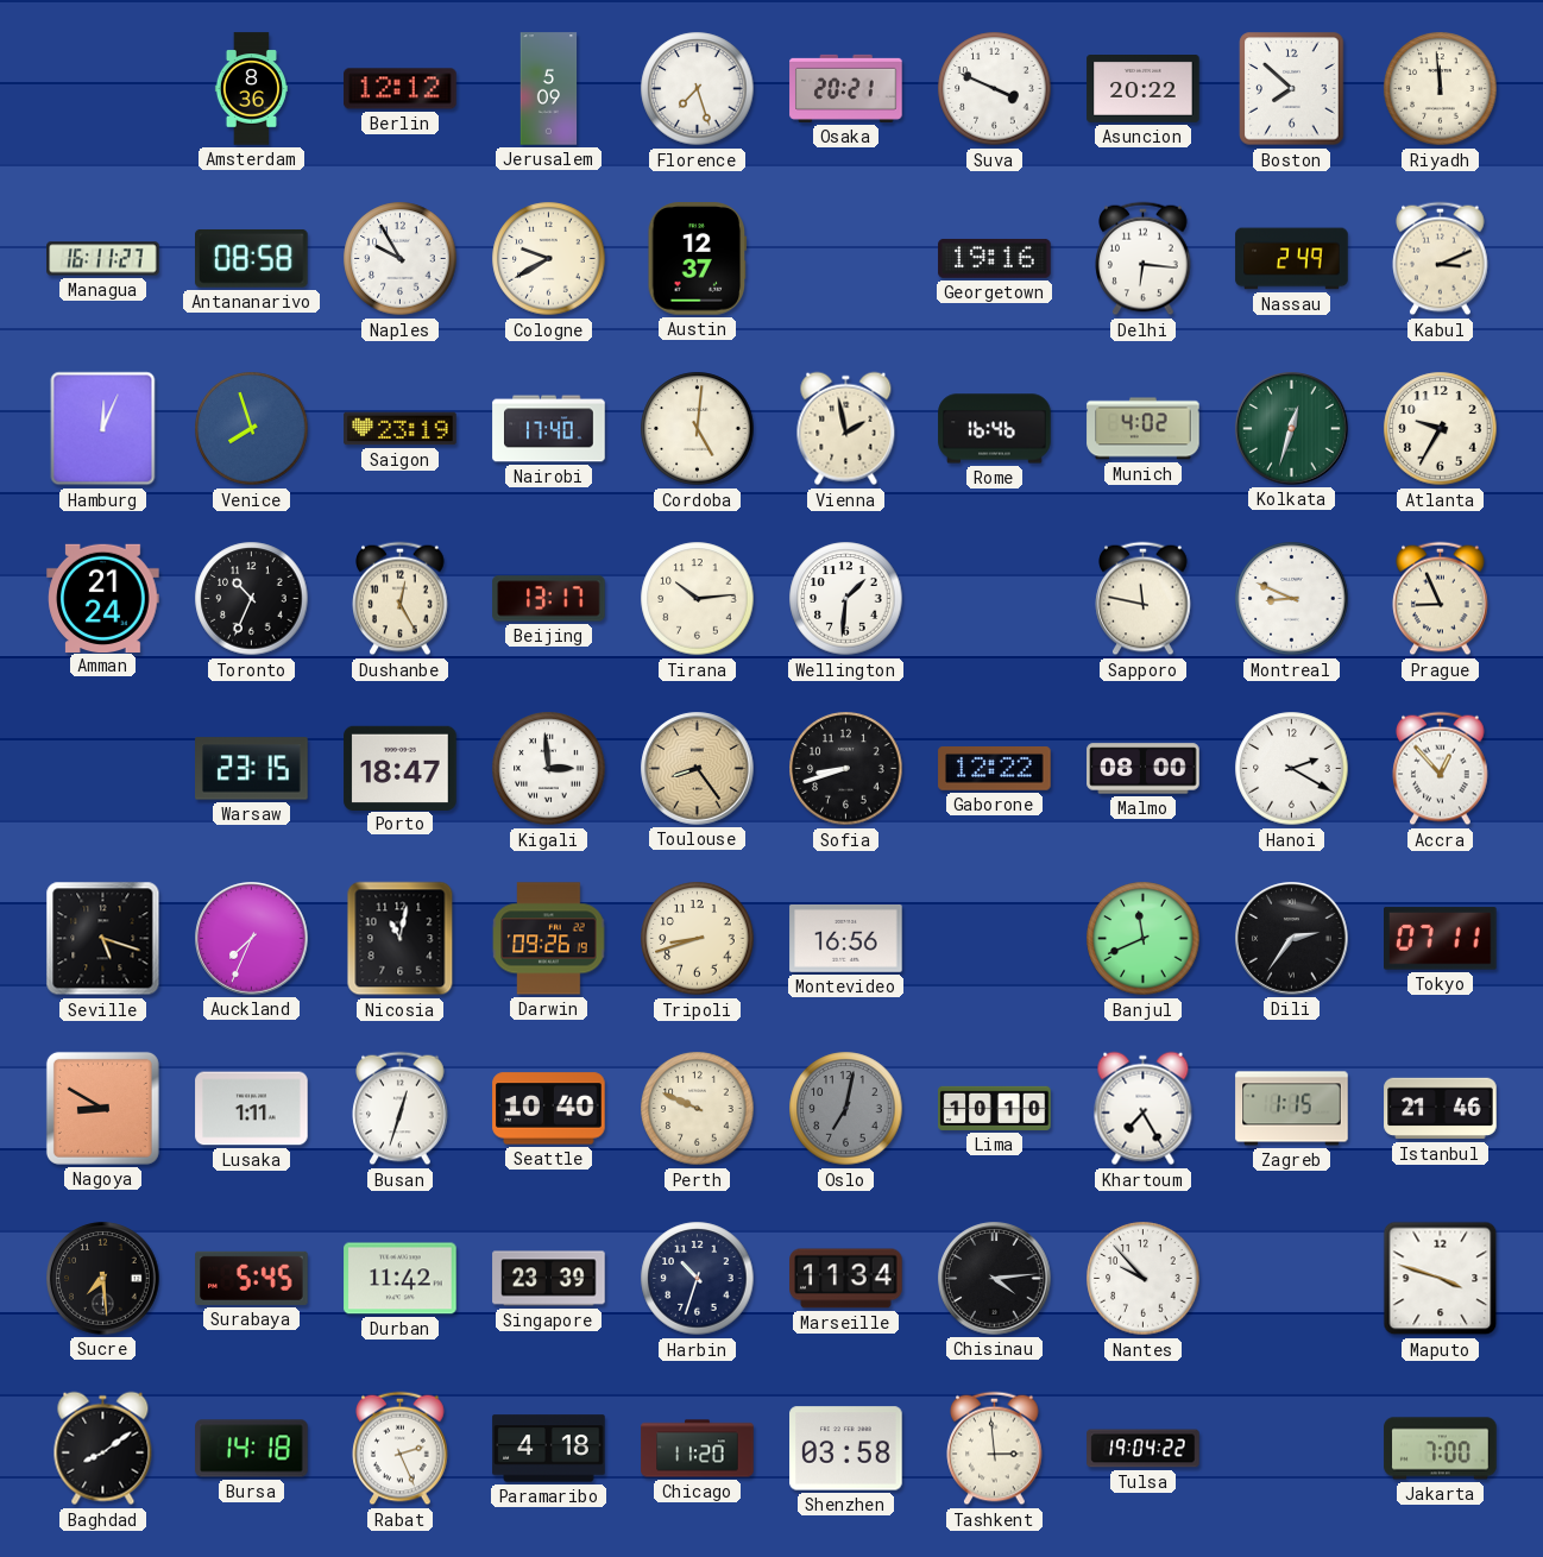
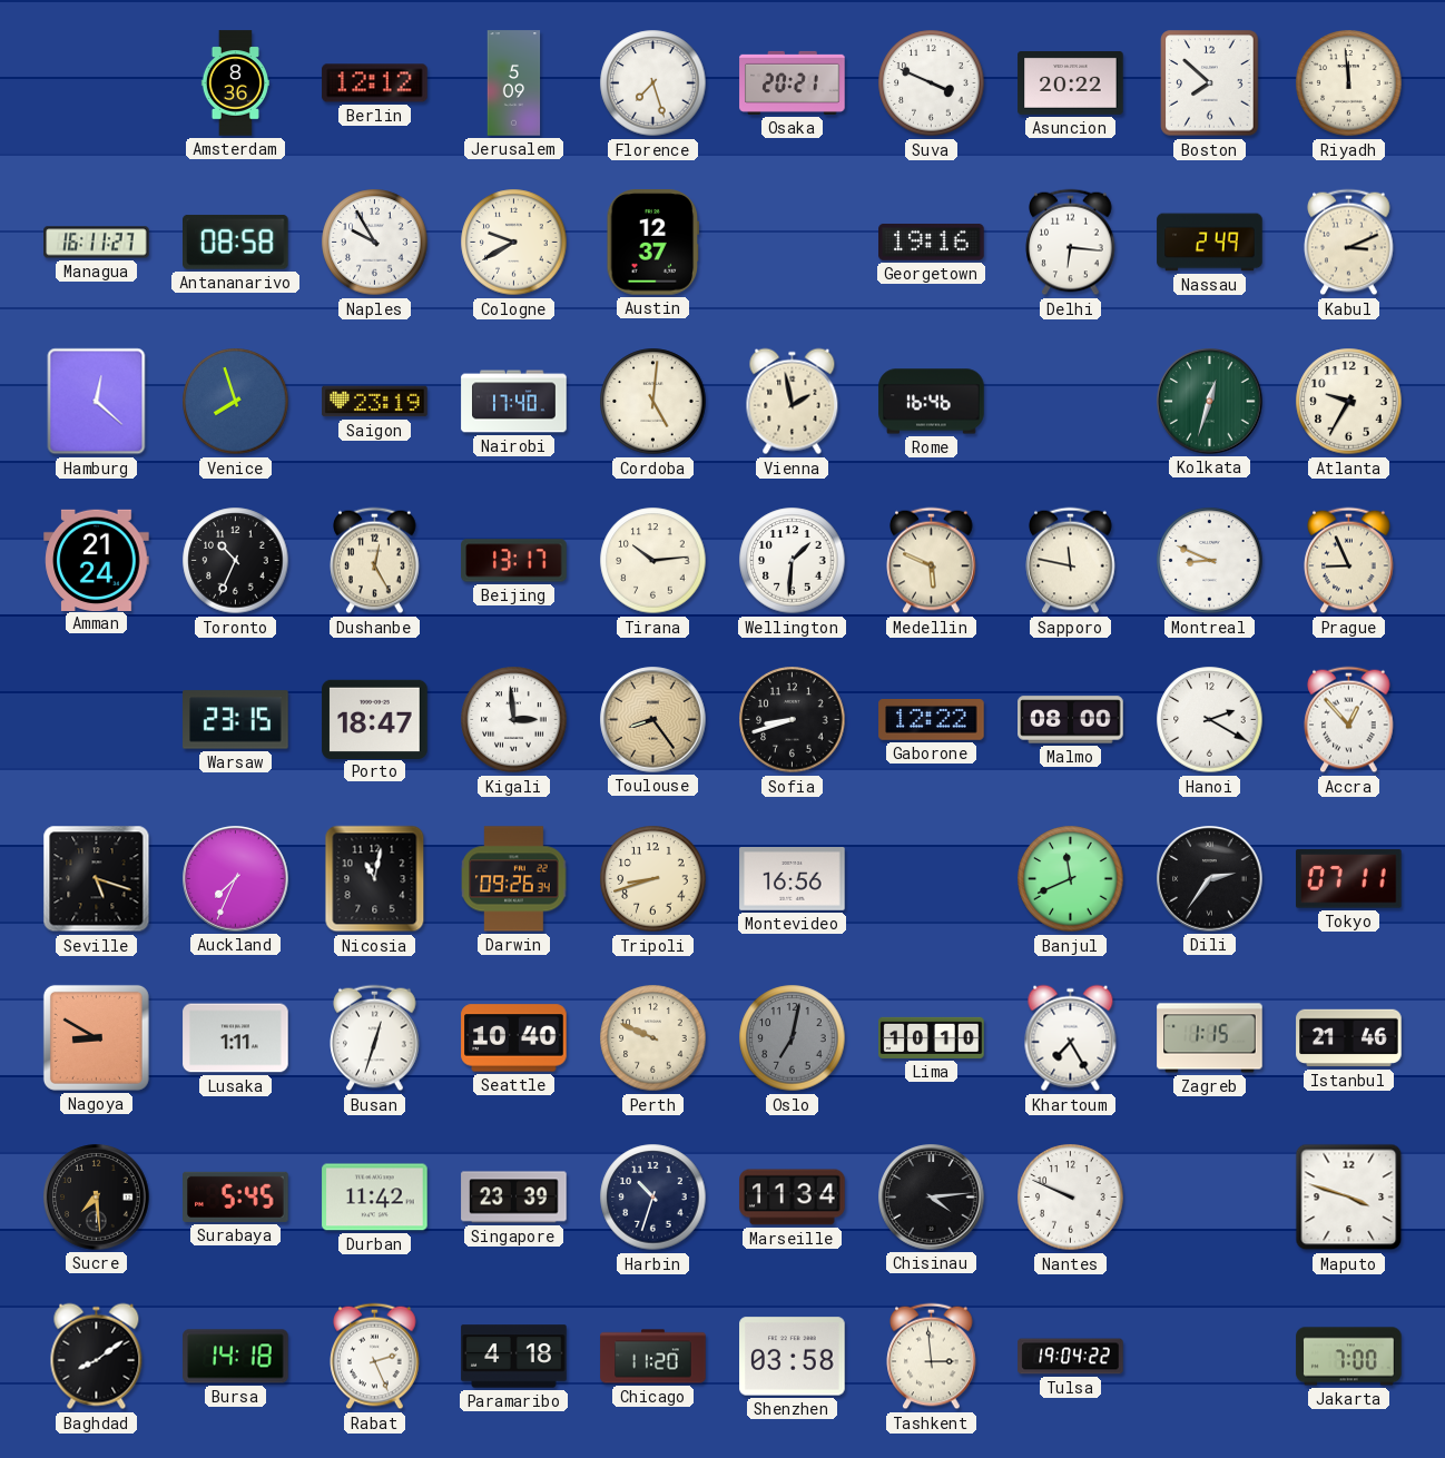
Hamburg: 12:04 -> 12:22
Munich: 4:02 -> none
Medellin: none -> 5:49
Darwin: 09:26:19 -> 09:26:34
Nantes: 9:53 -> 9:49
